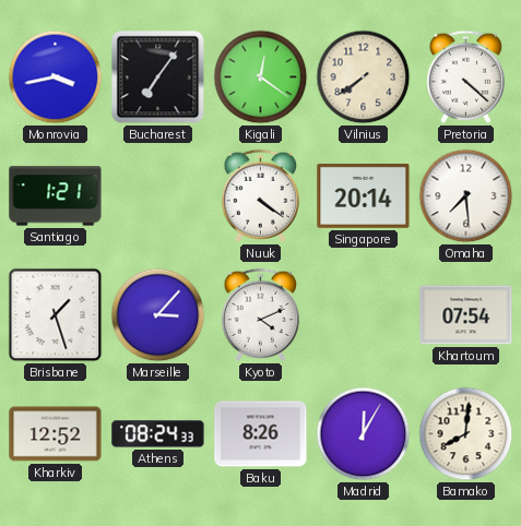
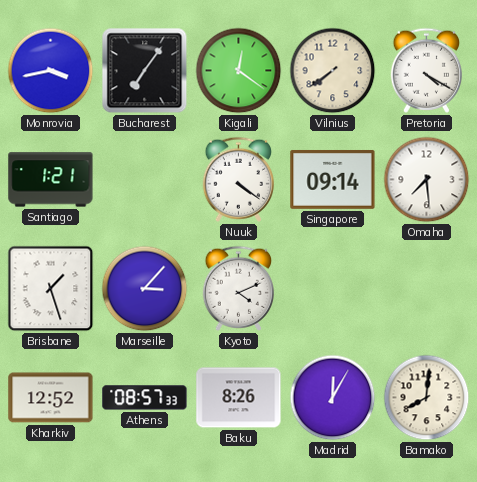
Pretoria: 4:22 -> 4:20
Singapore: 20:14 -> 09:14
Khartoum: 07:54 -> none
Athens: 08:24 -> 08:57
